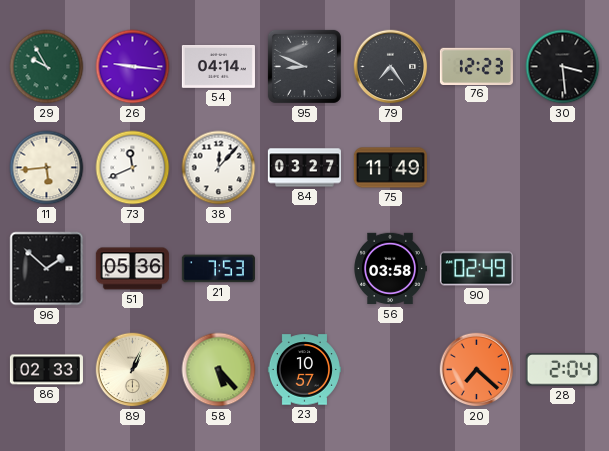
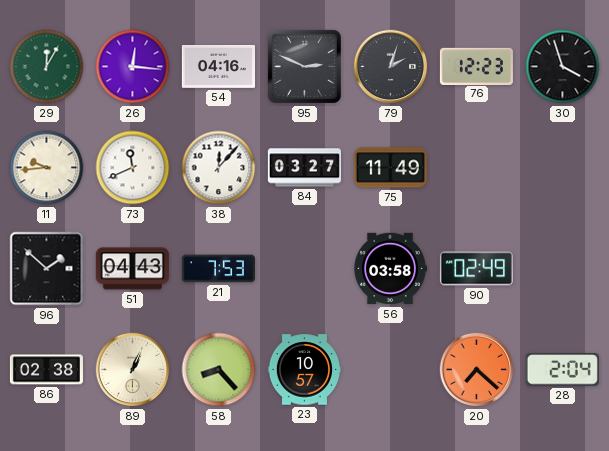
29: 9:55 -> 12:05
26: 9:16 -> 12:16
54: 04:14 -> 04:16
95: 8:49 -> 2:49
79: 7:24 -> 2:03
30: 3:29 -> 3:57
11: 5:44 -> 9:44
51: 05:36 -> 04:43
86: 02:33 -> 02:38
58: 5:23 -> 8:23
